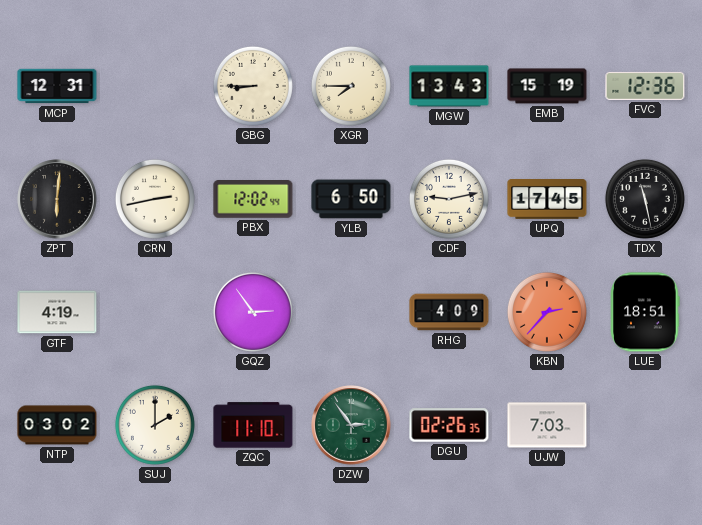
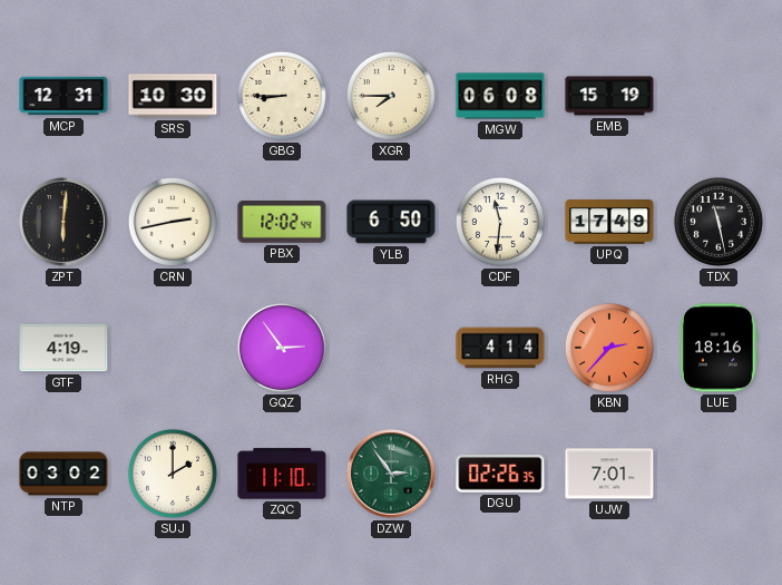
SRS: none -> 10:30
MGW: 13:43 -> 06:08
FVC: 12:36 -> none
CDF: 9:13 -> 11:31
UPQ: 17:45 -> 17:49
RHG: 4:09 -> 4:14
LUE: 18:51 -> 18:16
UJW: 7:03 -> 7:01
